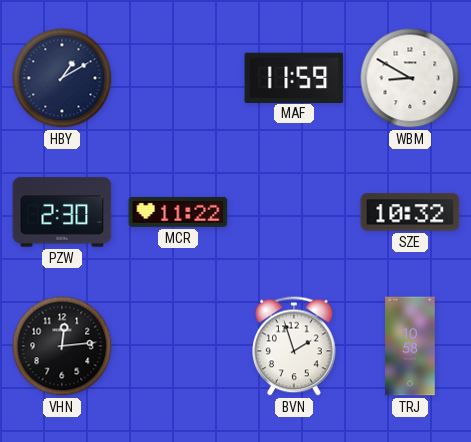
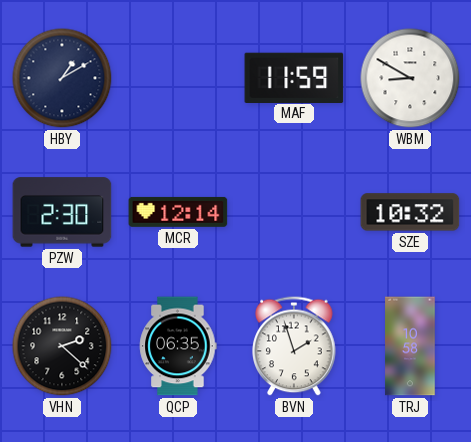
MCR: 11:22 -> 12:14
VHN: 12:14 -> 2:22
QCP: none -> 06:35
